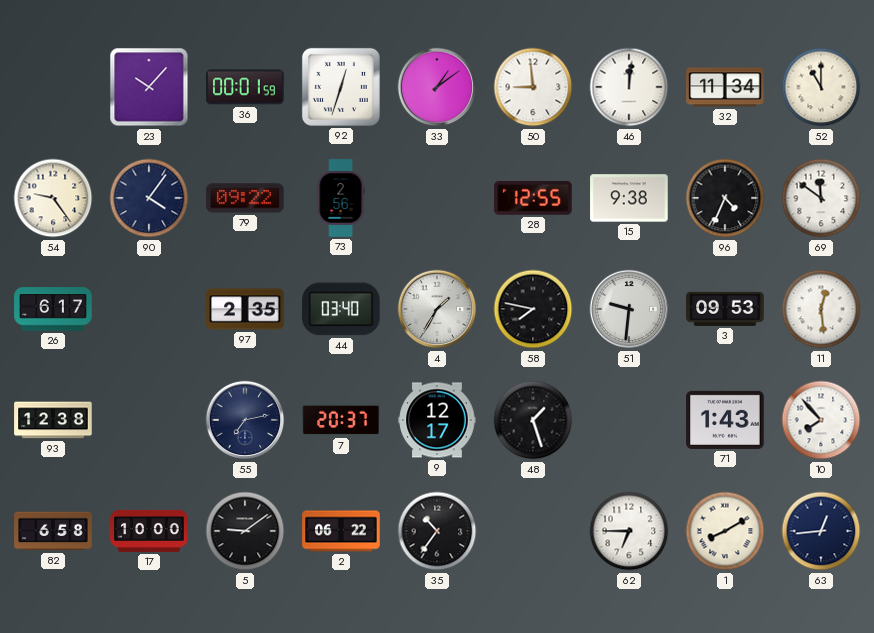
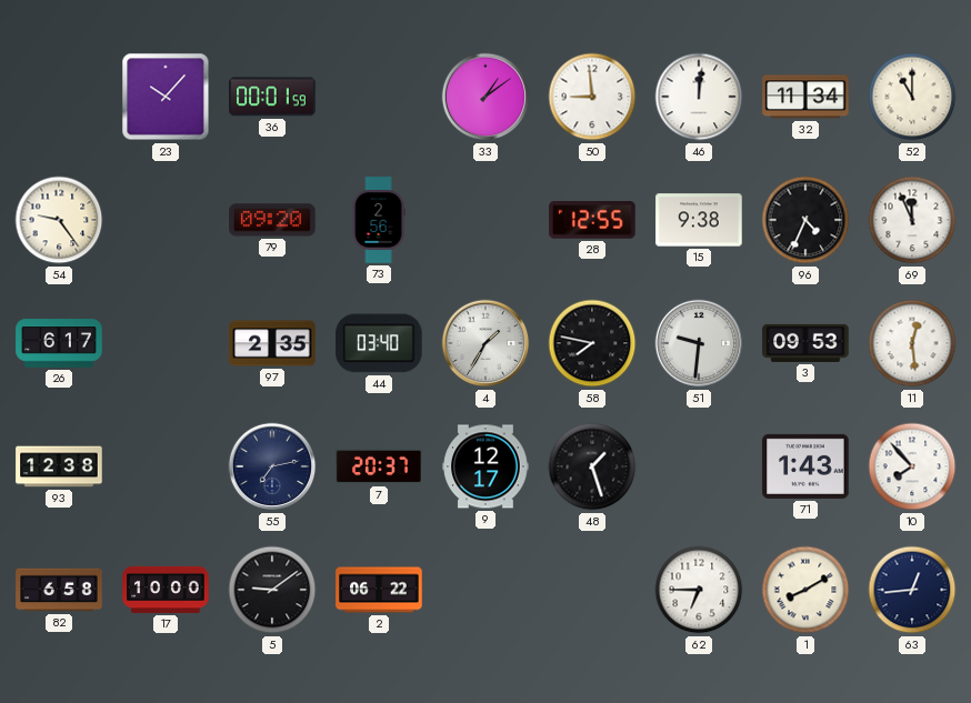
92: 12:33 -> none
90: 4:06 -> none
79: 09:22 -> 09:20
69: 11:51 -> 11:56
35: 10:36 -> none
